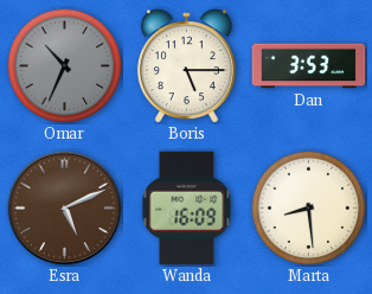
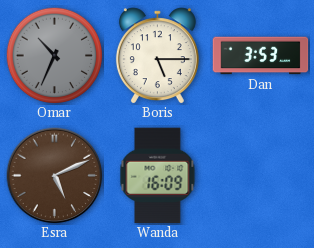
Marta: 8:29 -> none
